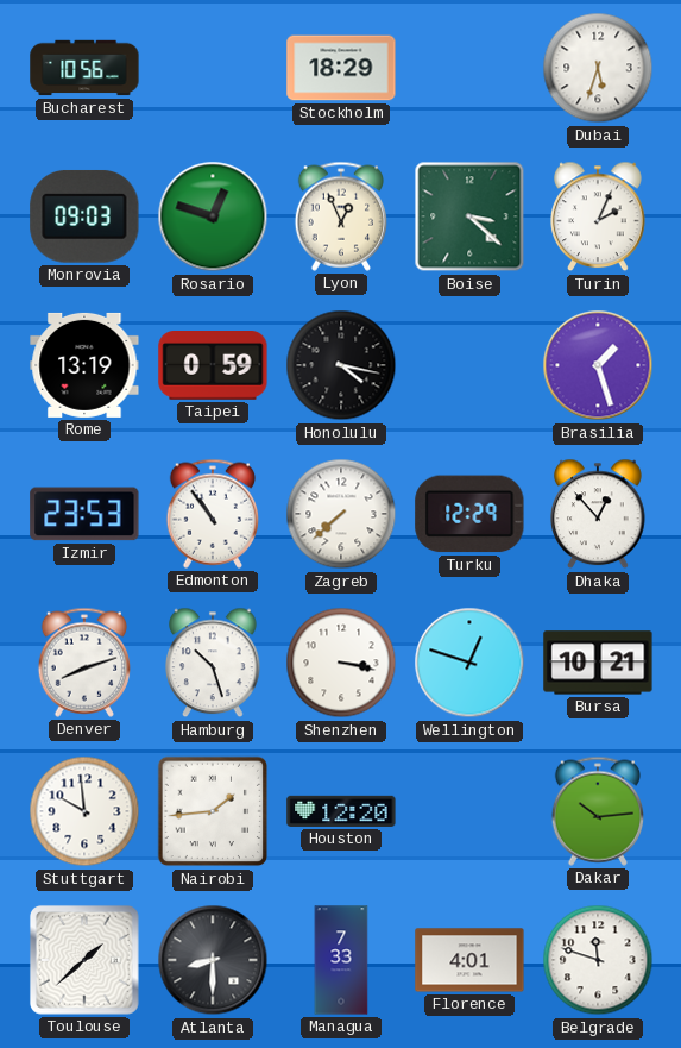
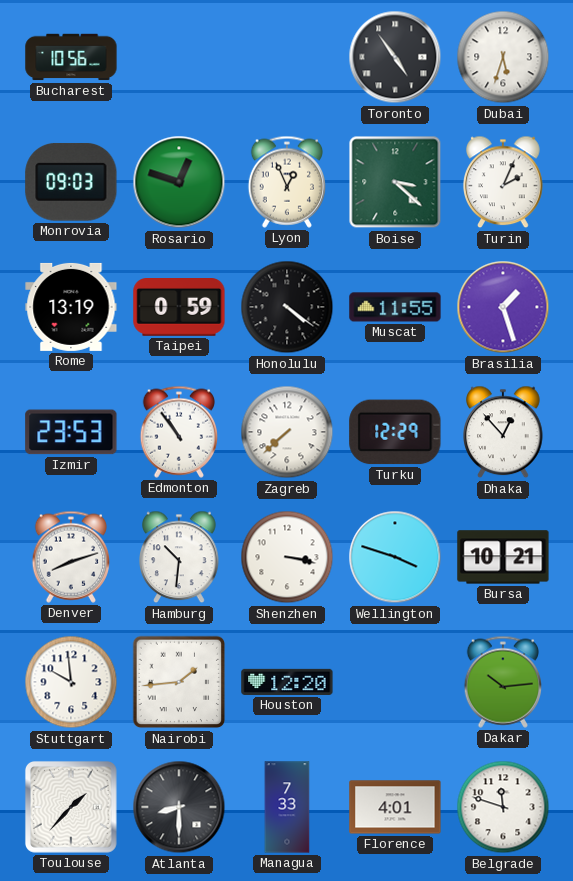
Stockholm: 18:29 -> none
Toronto: none -> 4:54
Honolulu: 4:17 -> 4:21
Muscat: none -> 11:55
Hamburg: 10:27 -> 10:31
Wellington: 12:48 -> 3:48
Toulouse: 1:38 -> 1:37
